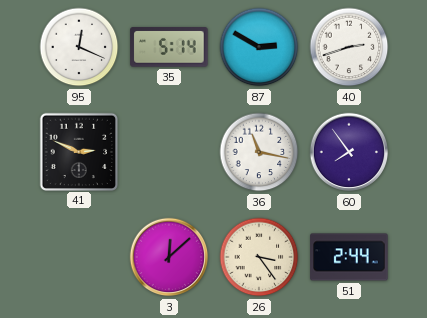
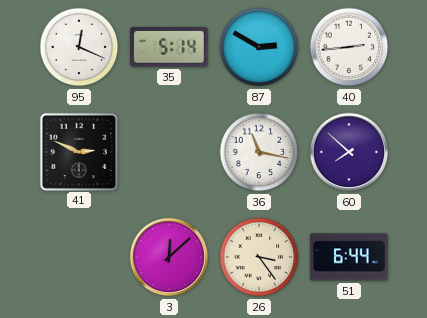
40: 2:42 -> 2:44
60: 7:54 -> 7:52
51: 2:44 -> 6:44
